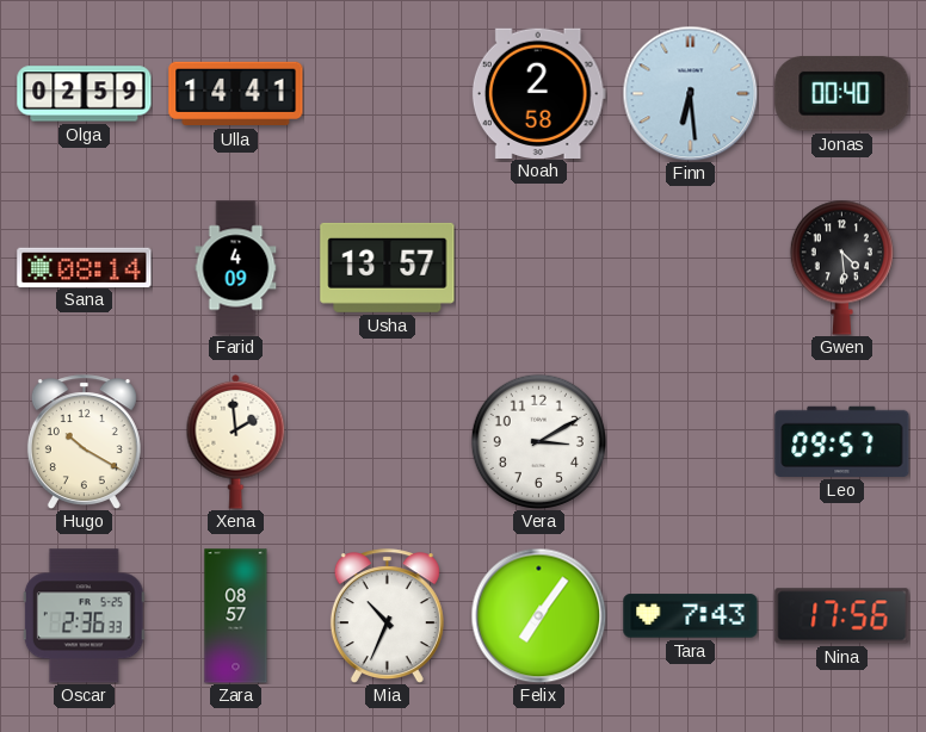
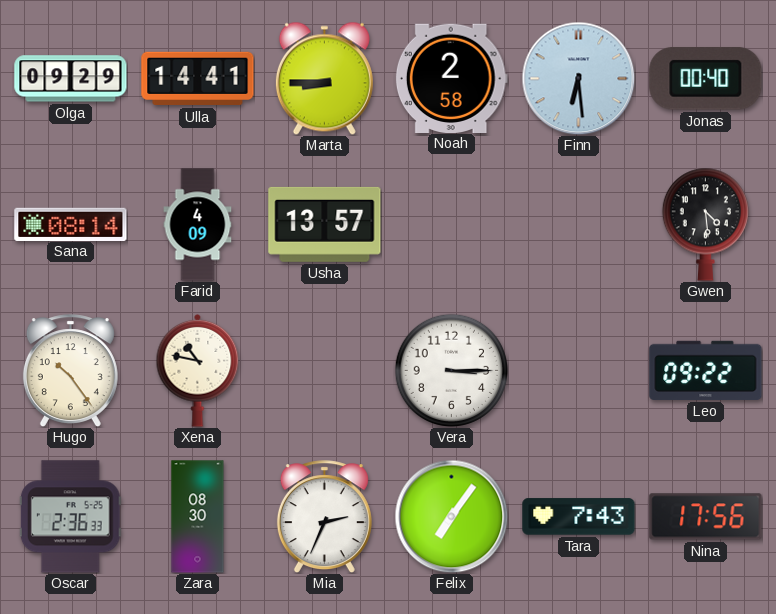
Olga: 02:59 -> 09:29
Marta: none -> 8:45
Hugo: 10:20 -> 10:24
Xena: 1:59 -> 10:47
Vera: 3:10 -> 3:15
Leo: 09:57 -> 09:22
Zara: 08:57 -> 08:30
Mia: 10:34 -> 2:34
